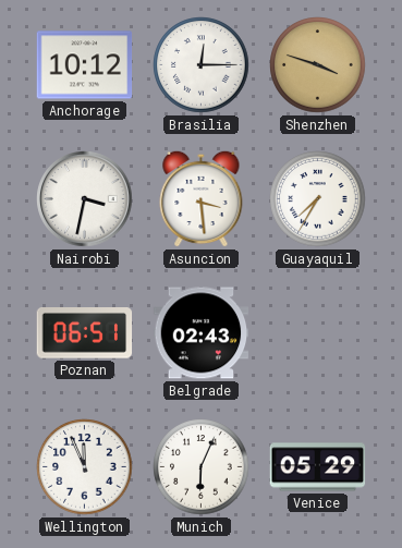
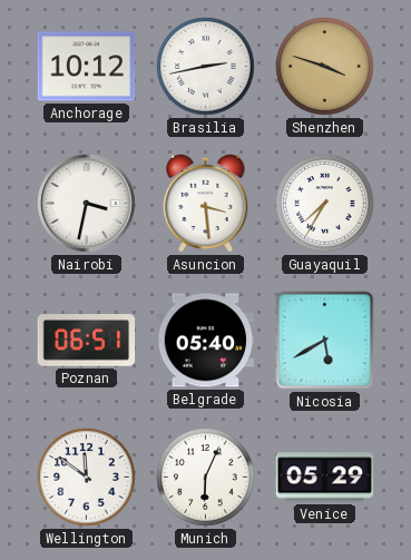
Brasilia: 12:15 -> 2:43
Belgrade: 02:43 -> 05:40
Nicosia: none -> 5:40
Wellington: 11:56 -> 11:51
